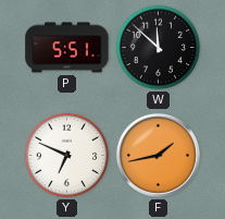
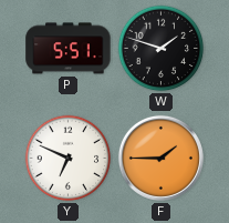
W: 11:52 -> 1:48
F: 1:43 -> 1:45
